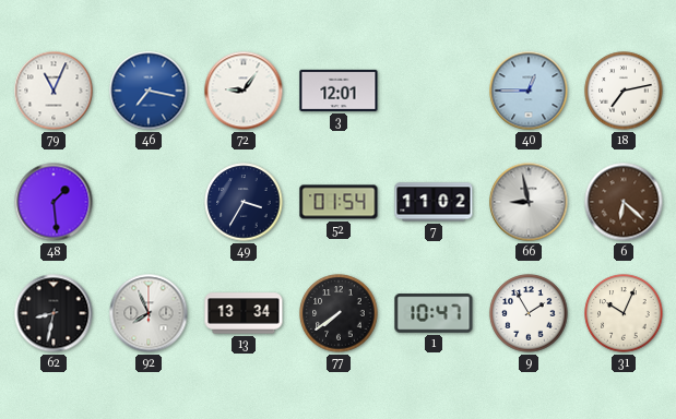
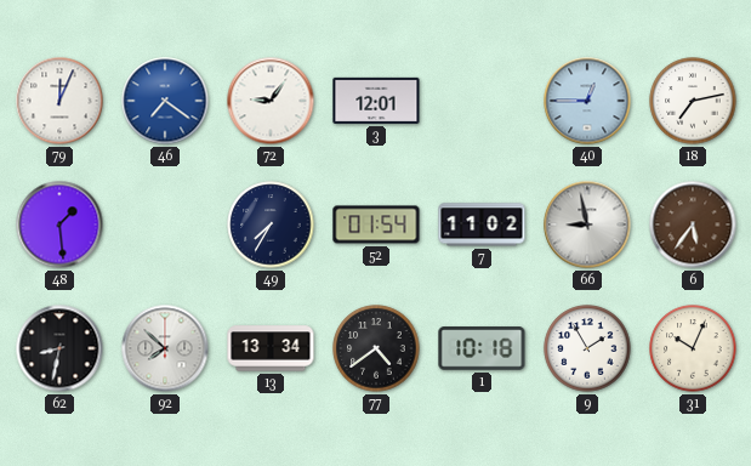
79: 11:04 -> 12:04
46: 7:17 -> 7:21
49: 3:35 -> 7:35
6: 6:22 -> 5:36
92: 7:56 -> 7:52
77: 7:39 -> 4:39
1: 10:47 -> 10:18
